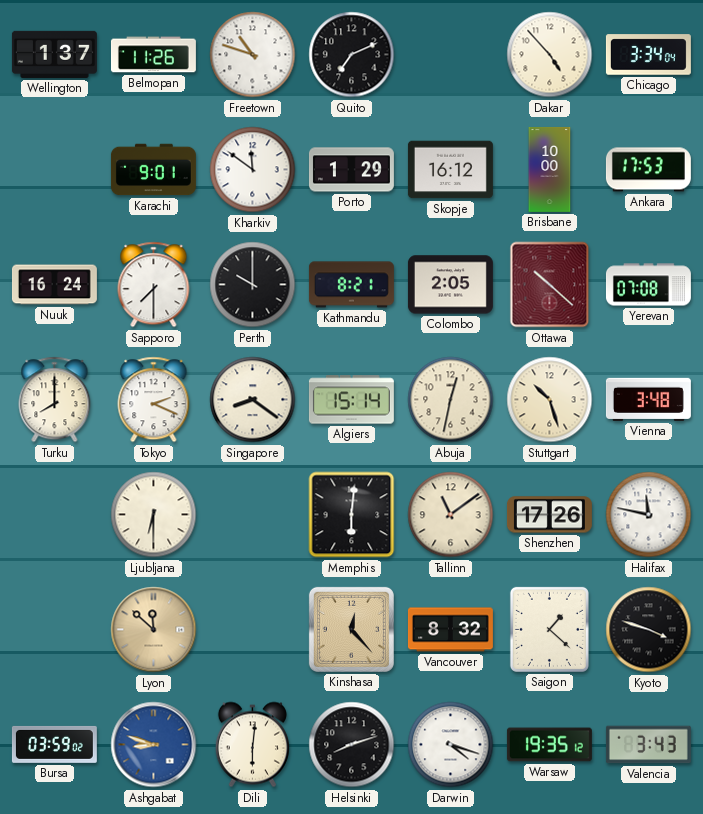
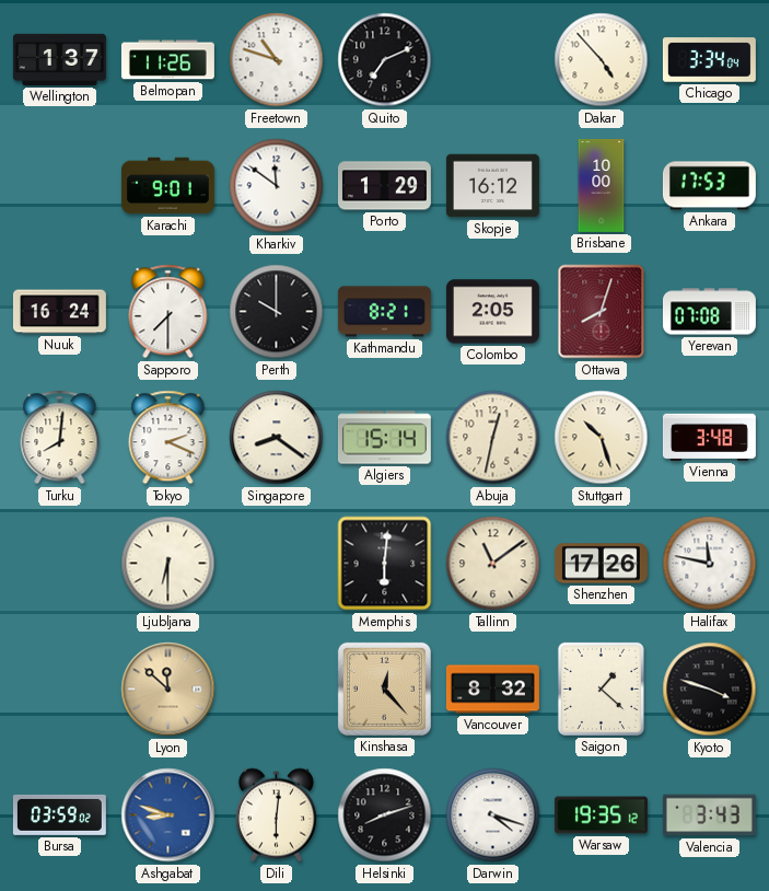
Ottawa: 10:22 -> 8:03
Turku: 8:00 -> 8:01
